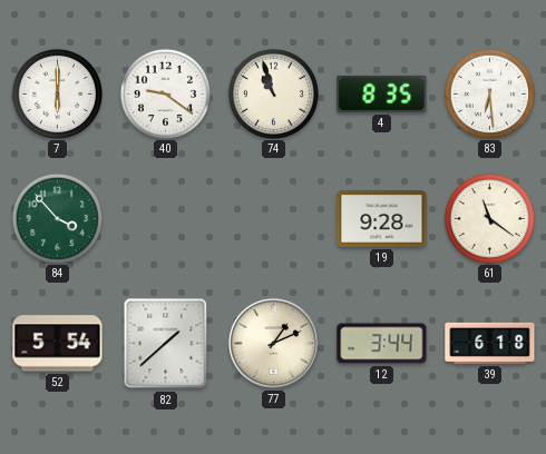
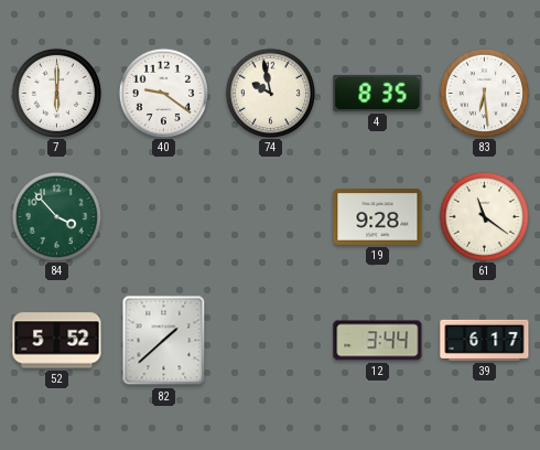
74: 10:57 -> 9:58
52: 5:54 -> 5:52
77: 1:11 -> none
39: 6:18 -> 6:17
